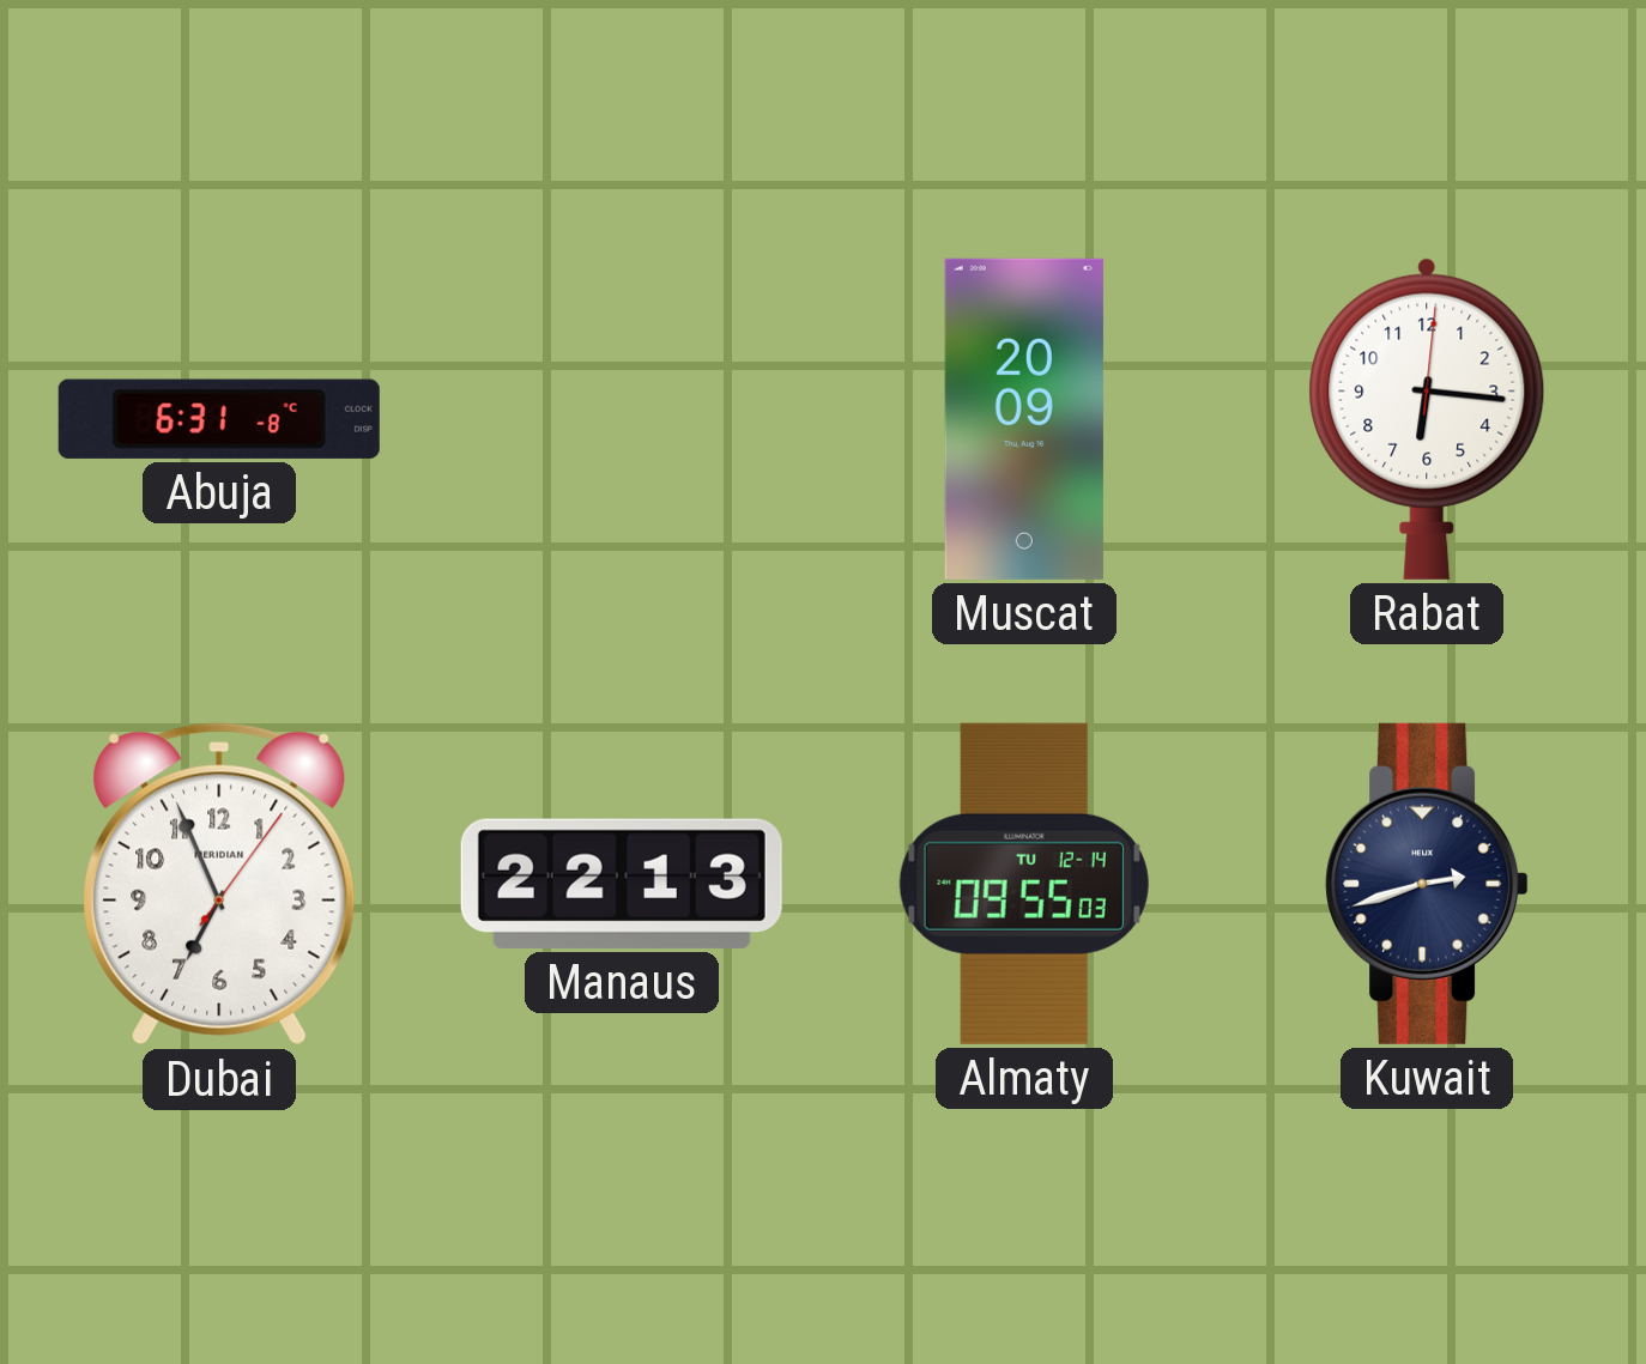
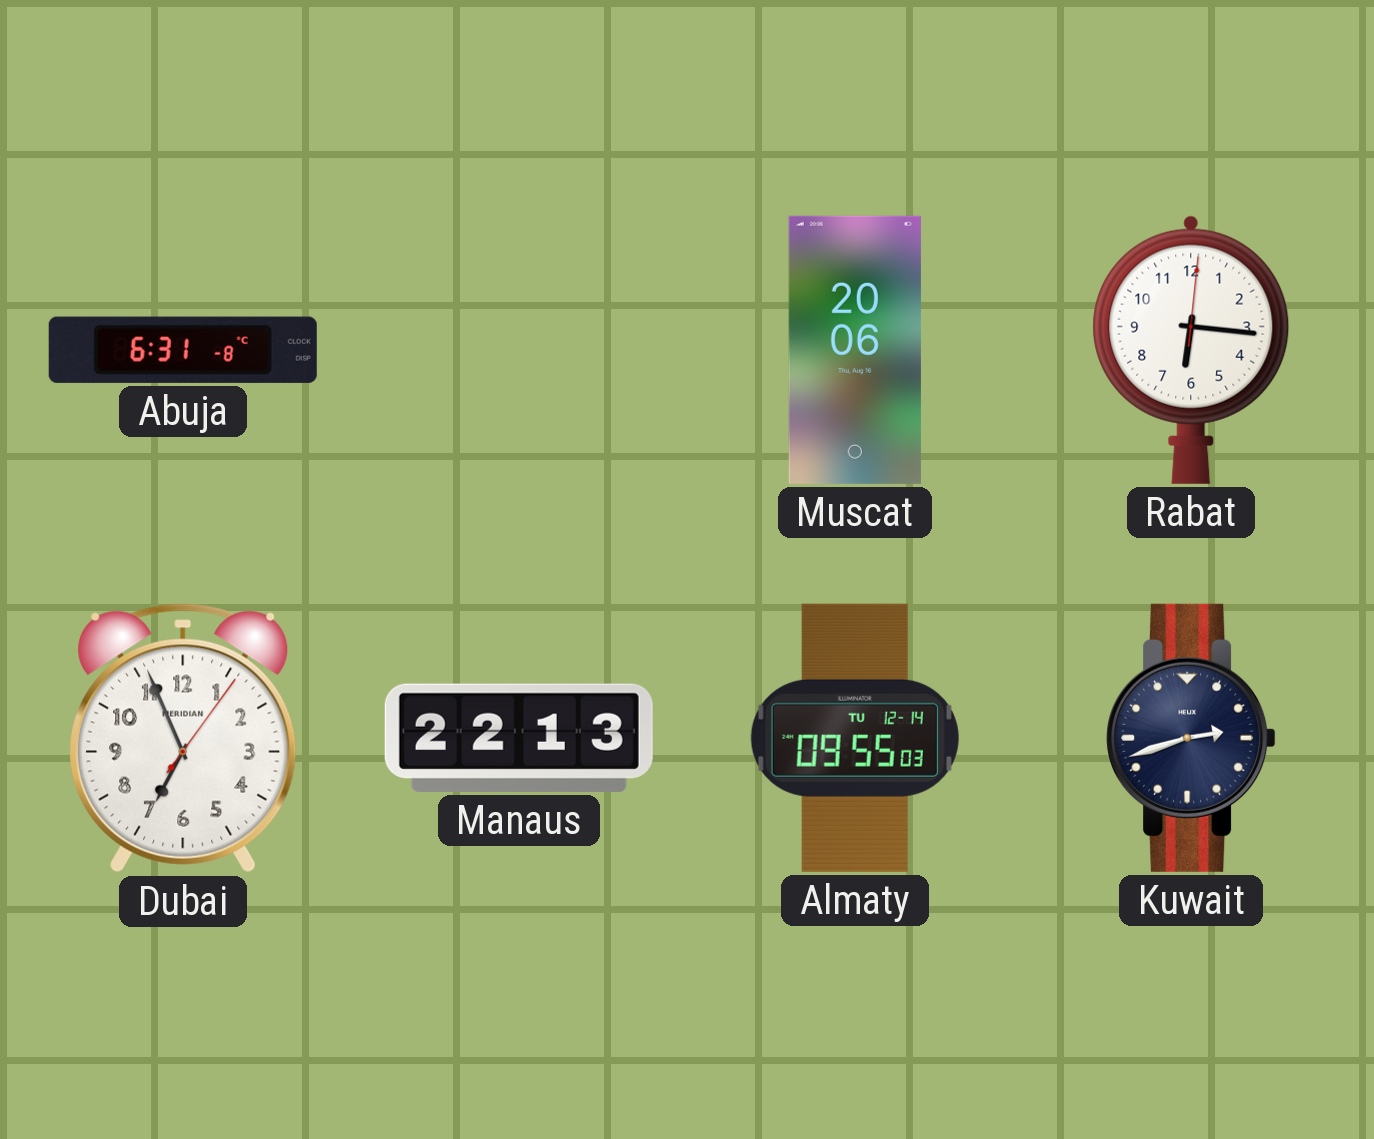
Muscat: 20:09 -> 20:06
